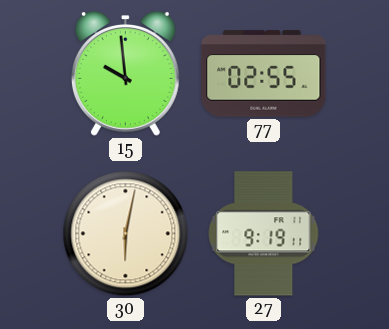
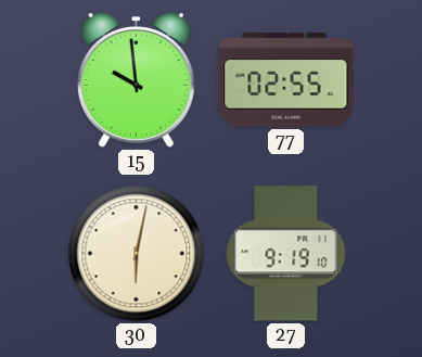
27: 9:19:11 -> 9:19:10
